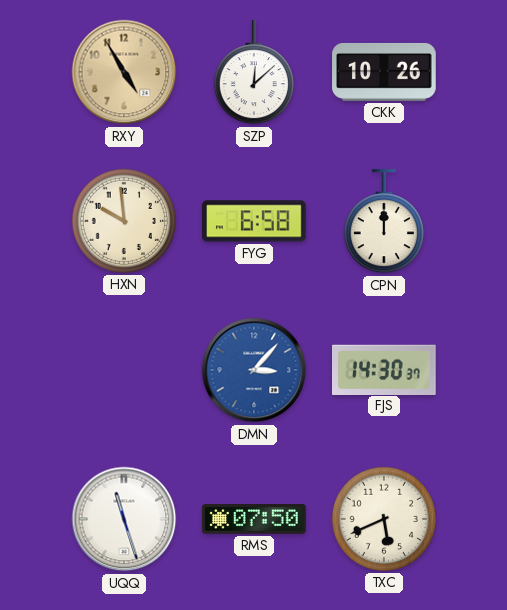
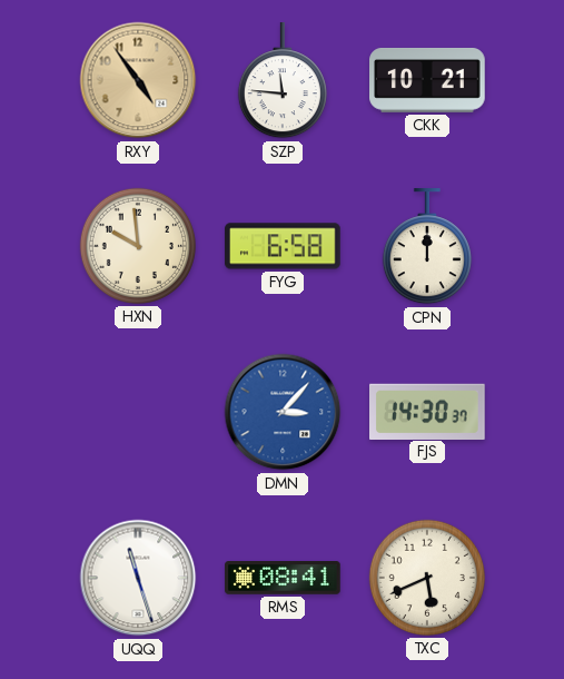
RXY: 4:55 -> 4:54
SZP: 12:08 -> 11:46
CKK: 10:26 -> 10:21
RMS: 07:50 -> 08:41
